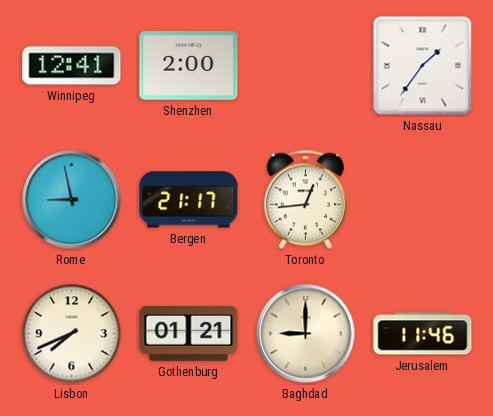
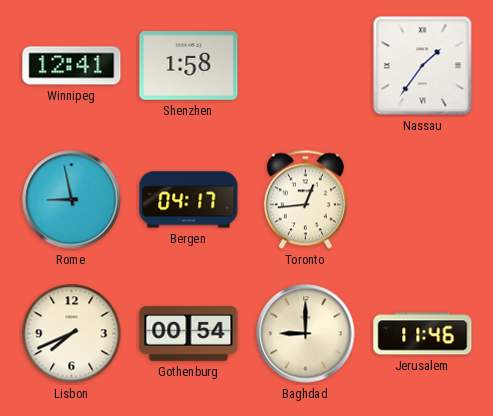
Shenzhen: 2:00 -> 1:58
Bergen: 21:17 -> 04:17
Gothenburg: 01:21 -> 00:54
